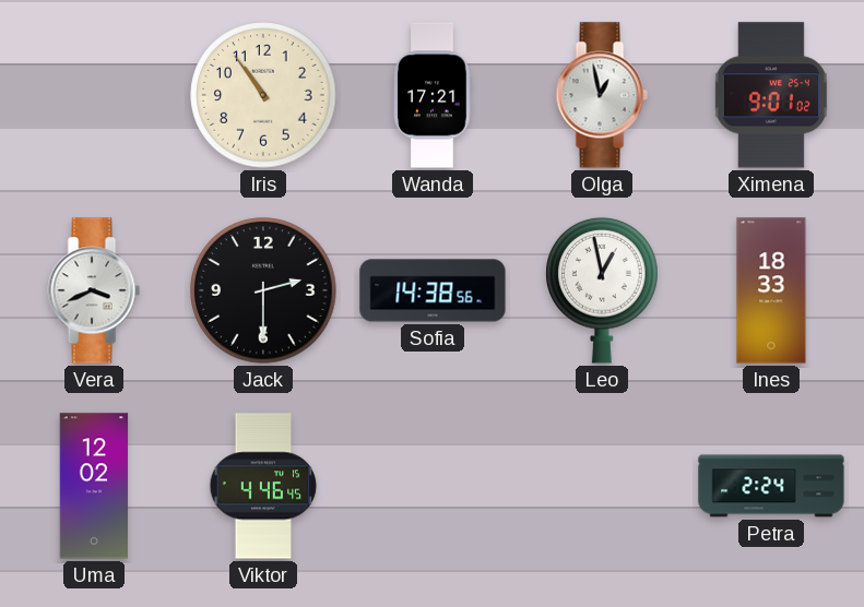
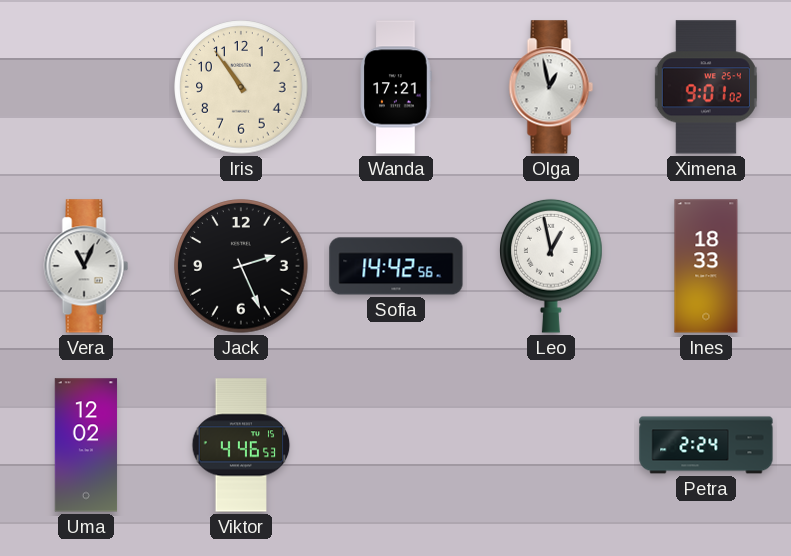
Vera: 3:41 -> 11:04
Jack: 2:30 -> 2:26
Sofia: 14:38 -> 14:42
Viktor: 4:46:45 -> 4:46:53
